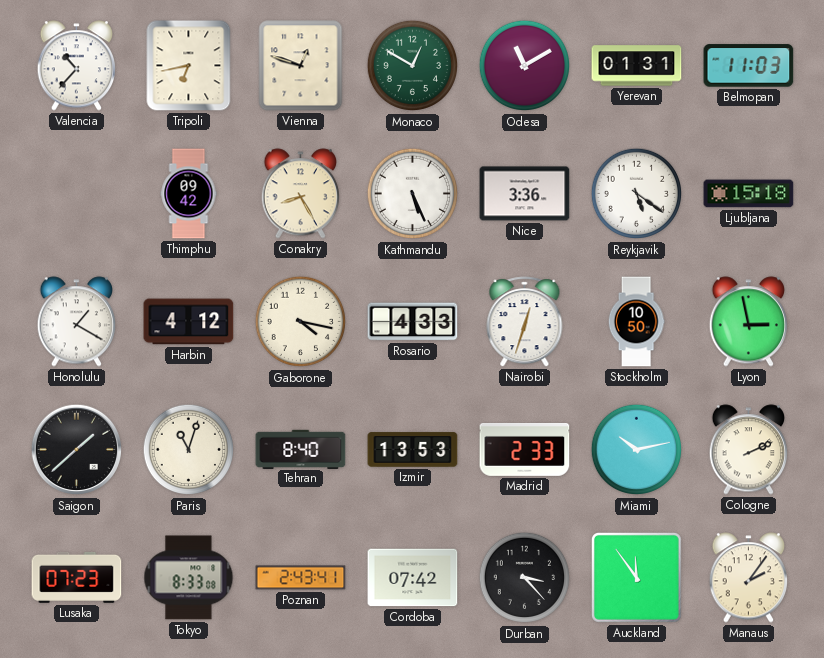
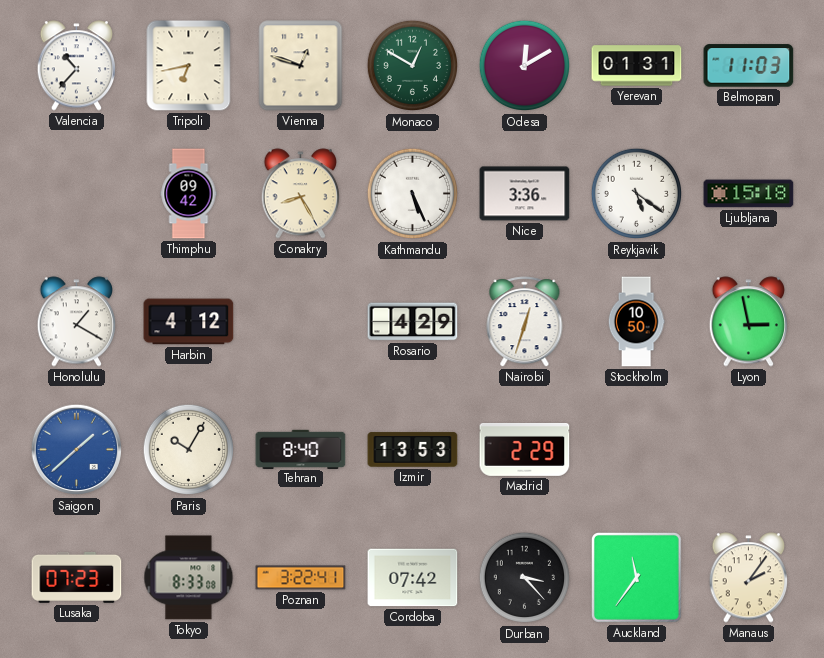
Odesa: 11:10 -> 12:10
Gaborone: 4:17 -> none
Rosario: 4:33 -> 4:29
Saigon dial: black -> blue
Paris: 11:03 -> 10:05
Madrid: 2:33 -> 2:29
Miami: 10:13 -> none
Cologne: 2:11 -> none
Poznan: 2:43 -> 3:22
Auckland: 11:54 -> 11:36
